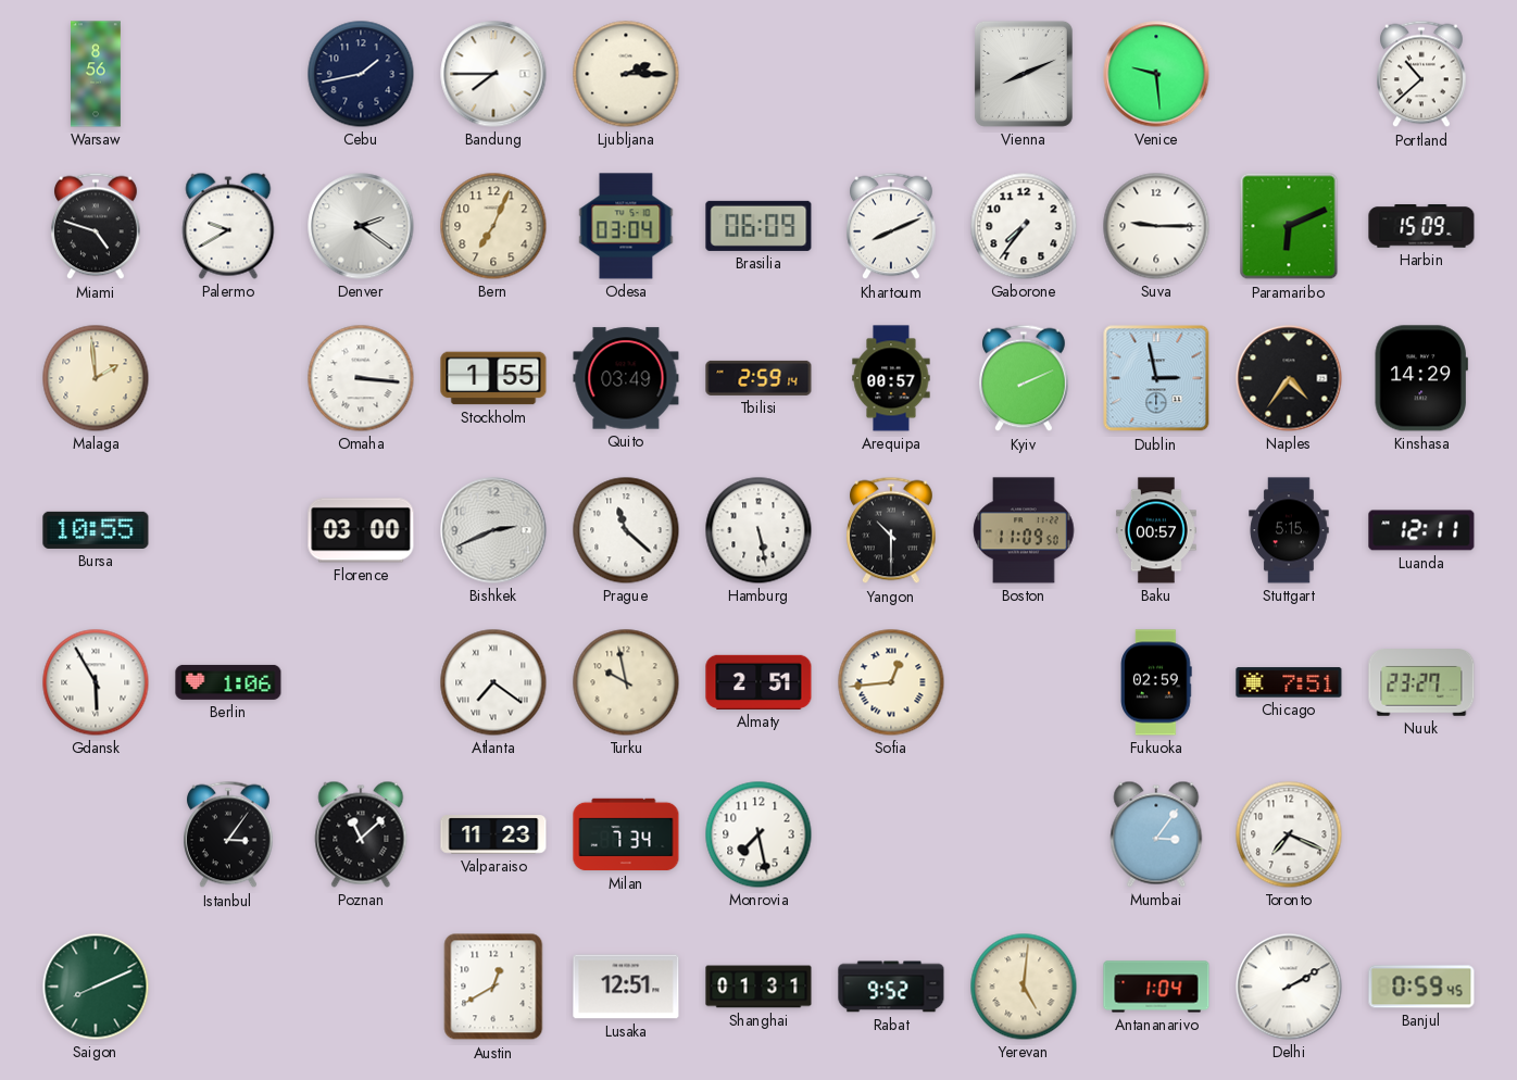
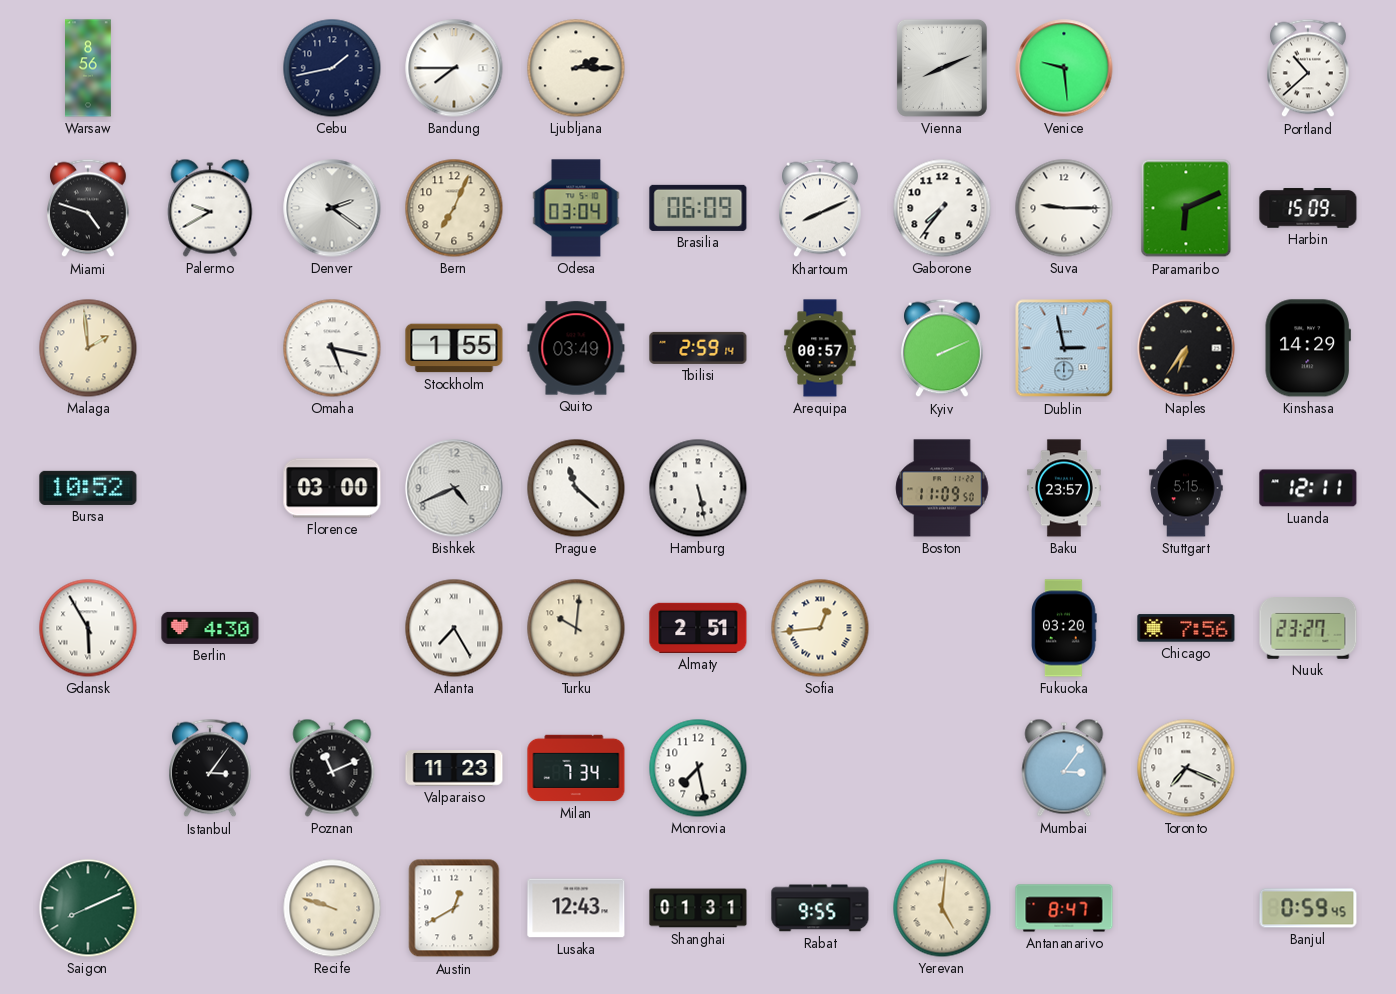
Omaha: 3:16 -> 5:17
Naples: 4:36 -> 6:36
Bursa: 10:55 -> 10:52
Bishkek: 2:41 -> 4:41
Yangon: 10:30 -> none
Baku: 00:57 -> 23:57
Berlin: 1:06 -> 4:30
Atlanta: 7:21 -> 7:25
Turku: 9:58 -> 10:01
Fukuoka: 02:59 -> 03:20
Chicago: 7:51 -> 7:56
Poznan: 11:08 -> 11:11
Recife: none -> 9:48
Lusaka: 12:51 -> 12:43
Rabat: 9:52 -> 9:55
Antananarivo: 1:04 -> 8:47
Delhi: 2:10 -> none
